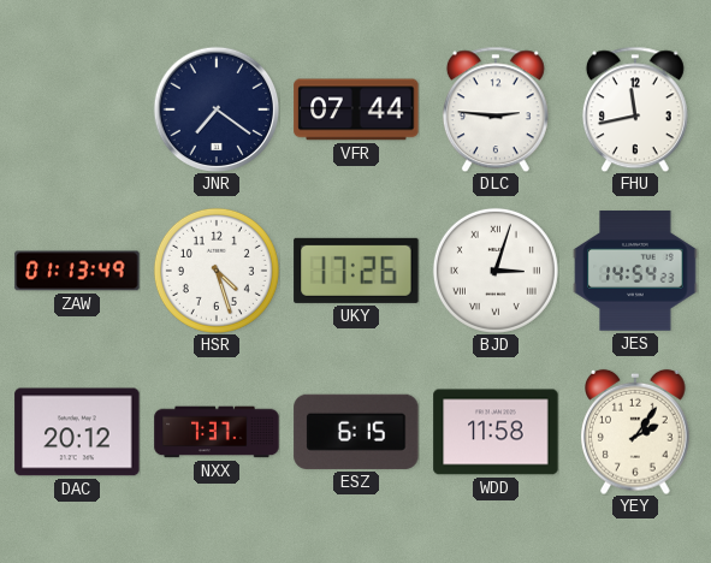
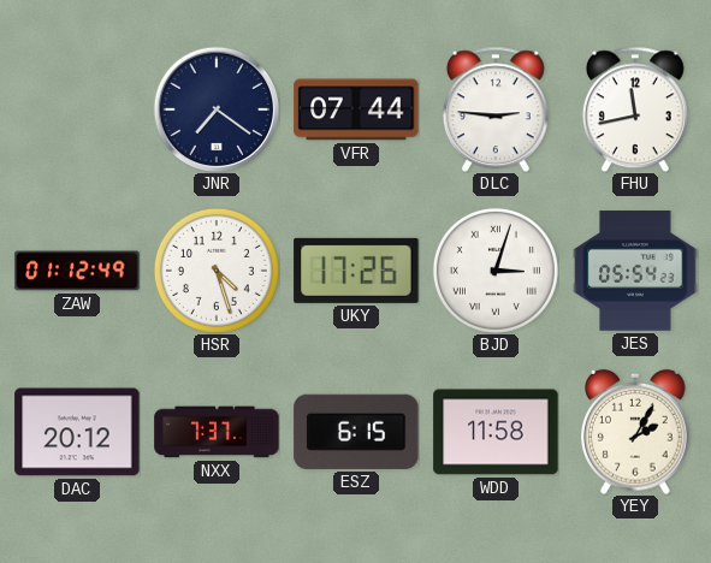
ZAW: 01:13 -> 01:12
JES: 14:54 -> 05:54
YEY: 2:06 -> 2:05
